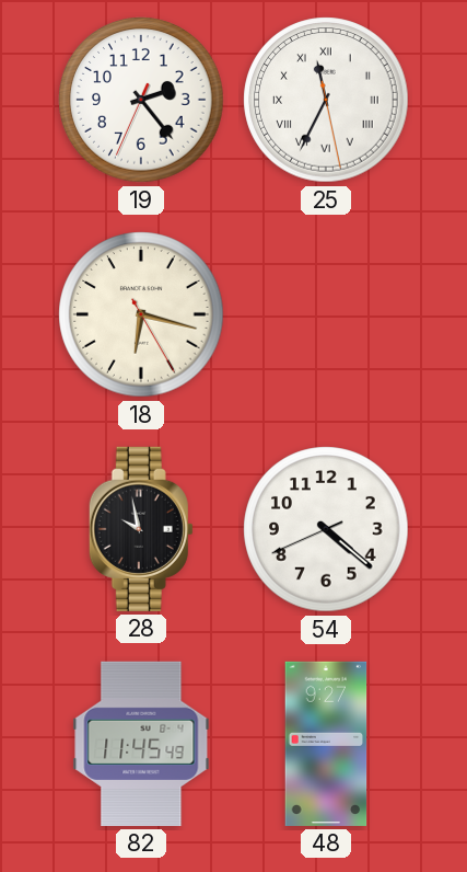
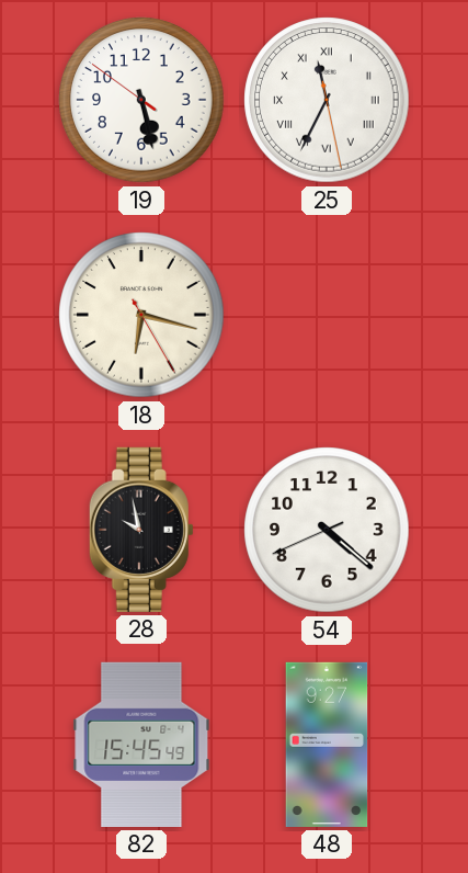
19: 2:23 -> 5:27
82: 11:45 -> 15:45
